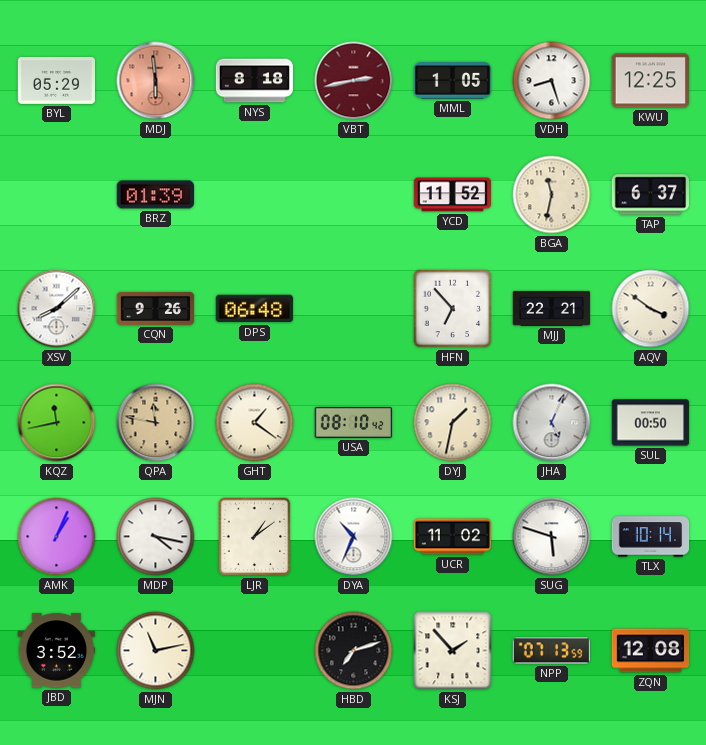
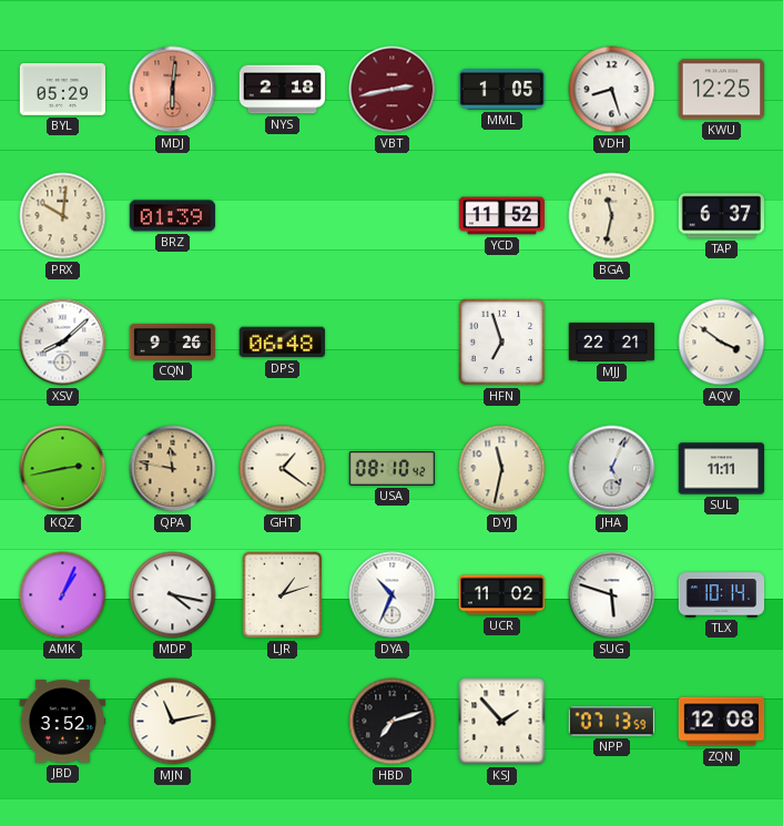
MDJ: 5:59 -> 6:01
NYS: 8:18 -> 2:18
PRX: none -> 10:01
HFN: 6:53 -> 6:57
KQZ: 11:43 -> 2:43
DYJ: 1:32 -> 11:32
SUL: 00:50 -> 11:11
LJR: 1:09 -> 1:12
